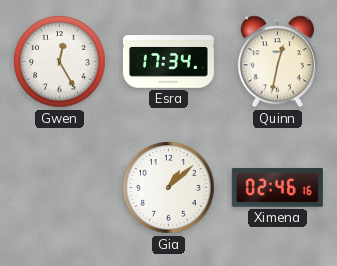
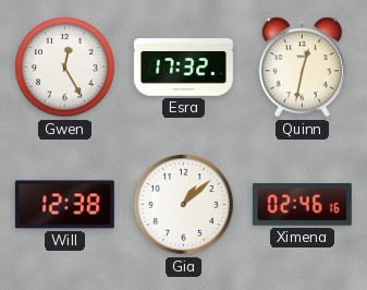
Esra: 17:34 -> 17:32
Will: none -> 12:38
